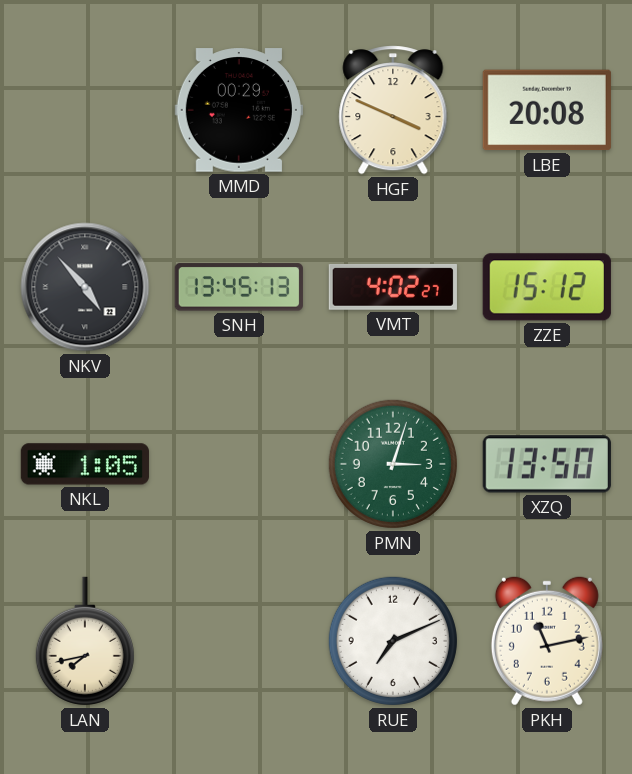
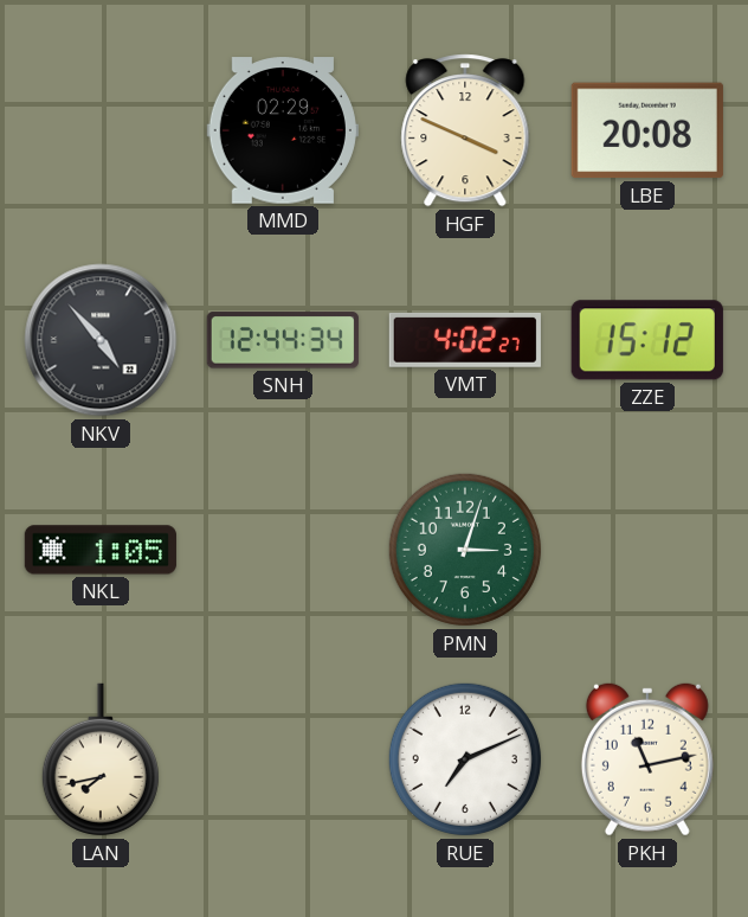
MMD: 00:29 -> 02:29
SNH: 13:45 -> 12:44
XZQ: 13:50 -> none
